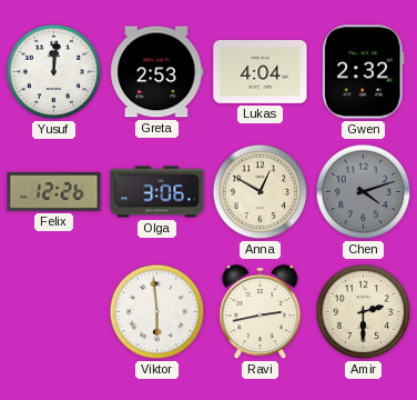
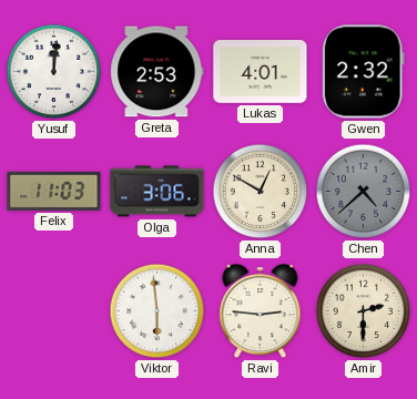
Lukas: 4:04 -> 4:01
Felix: 12:26 -> 11:03
Chen: 4:12 -> 4:38
Ravi: 2:43 -> 2:46
